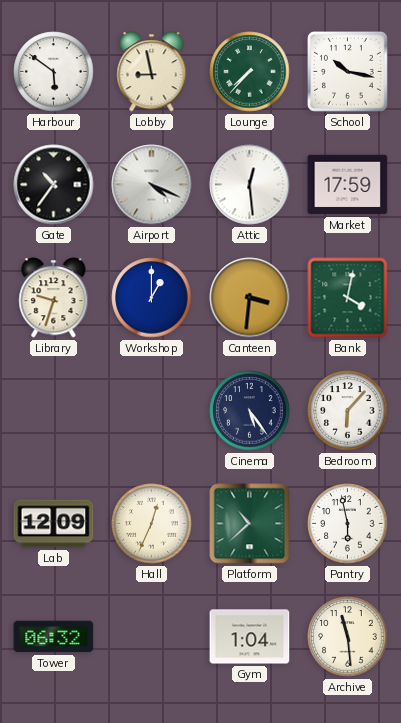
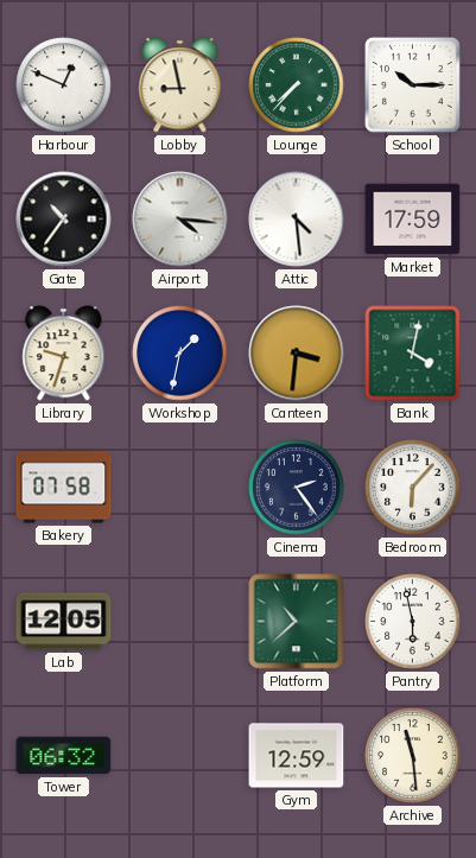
Harbour: 5:51 -> 12:49
School: 10:17 -> 10:15
Airport: 4:19 -> 4:16
Attic: 12:29 -> 4:29
Workshop: 1:00 -> 1:32
Bakery: none -> 07:58
Cinema: 5:24 -> 2:24
Lab: 12:09 -> 12:05
Hall: 12:34 -> none
Gym: 1:04 -> 12:59
